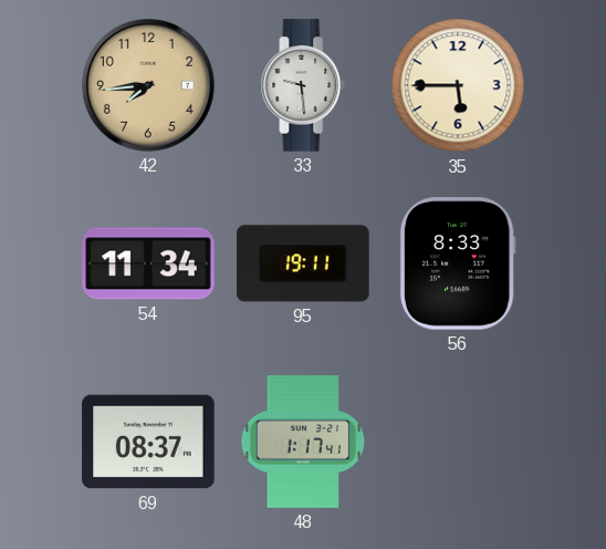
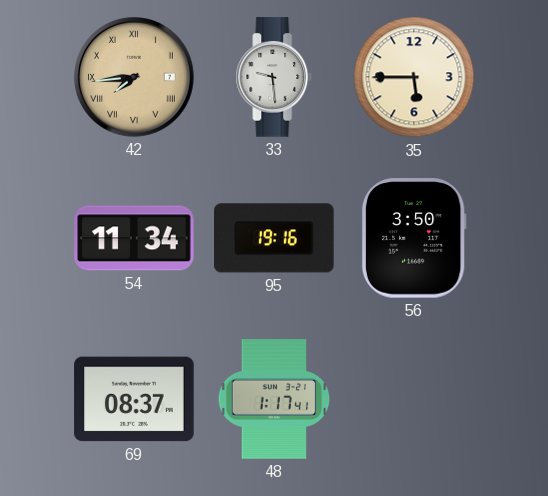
42 numerals: Arabic -> Roman
95: 19:11 -> 19:16
56: 8:33 -> 3:50
